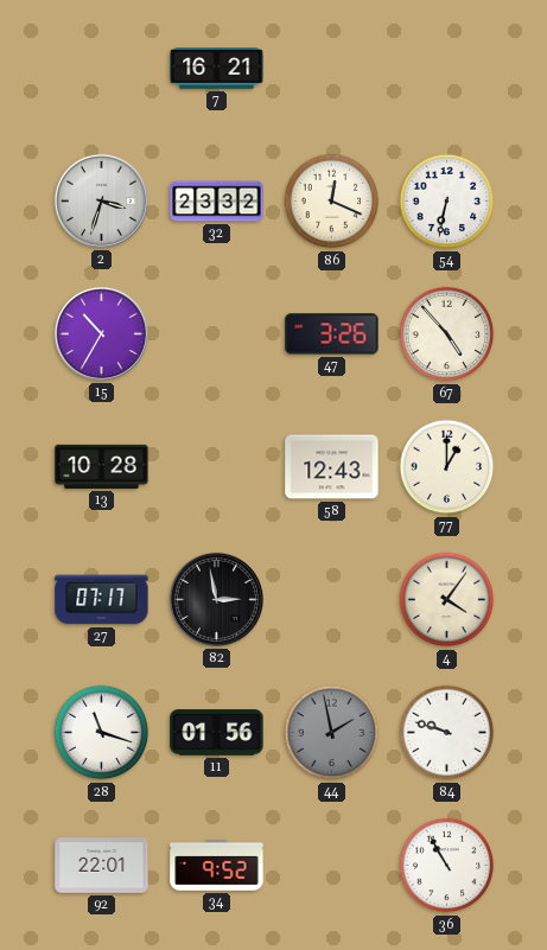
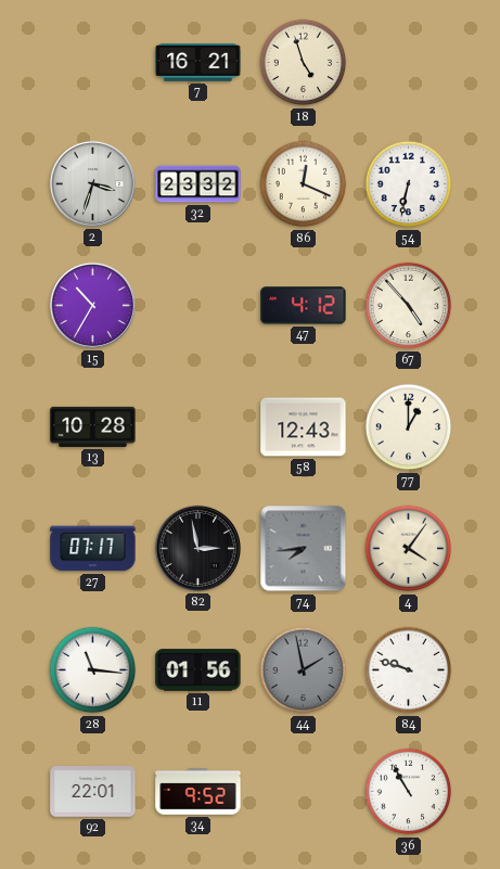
18: none -> 4:57
47: 3:26 -> 4:12
74: none -> 7:44
28: 11:18 -> 11:16
